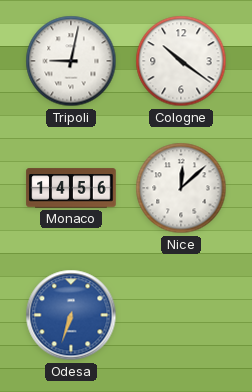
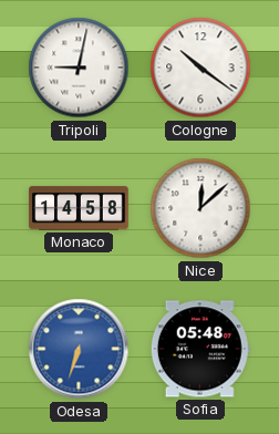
Monaco: 14:56 -> 14:58
Sofia: none -> 05:48
